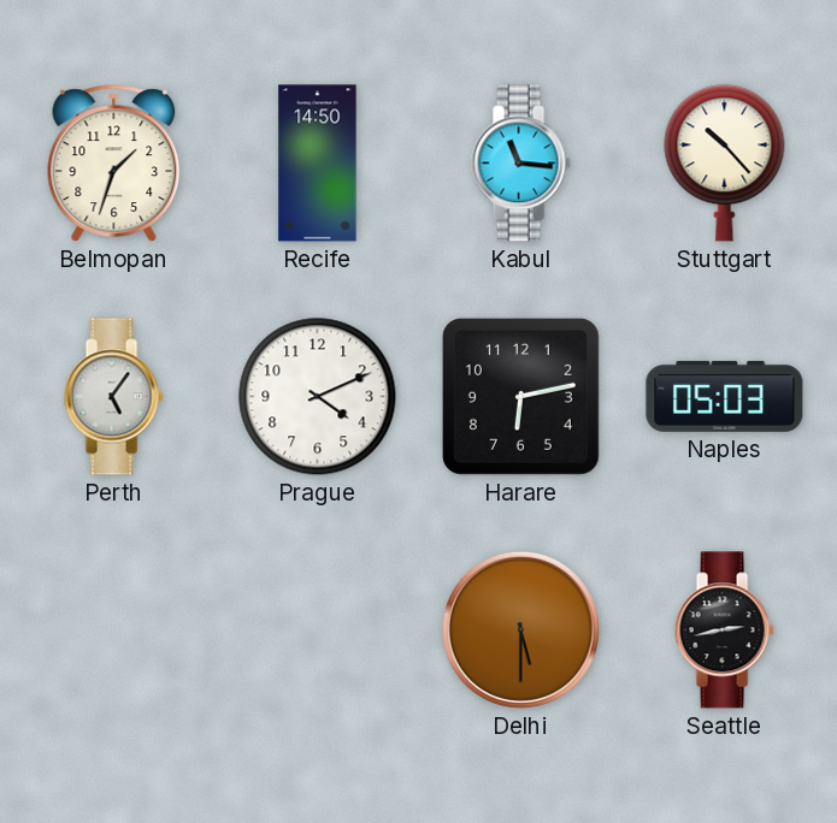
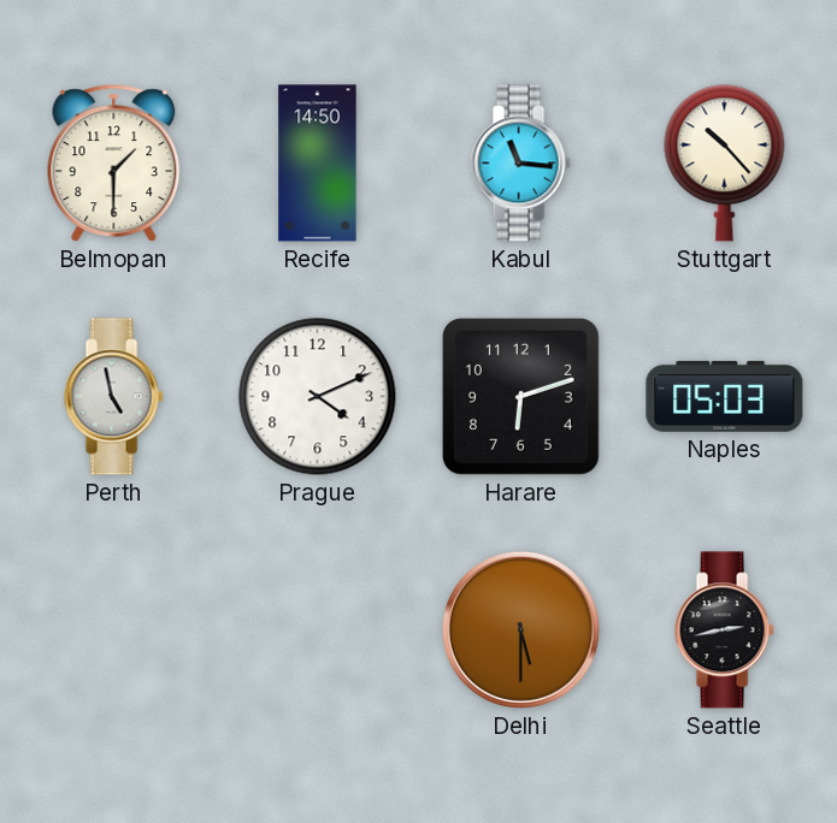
Belmopan: 1:33 -> 1:30
Perth: 5:06 -> 4:58
Harare: 6:13 -> 6:12
